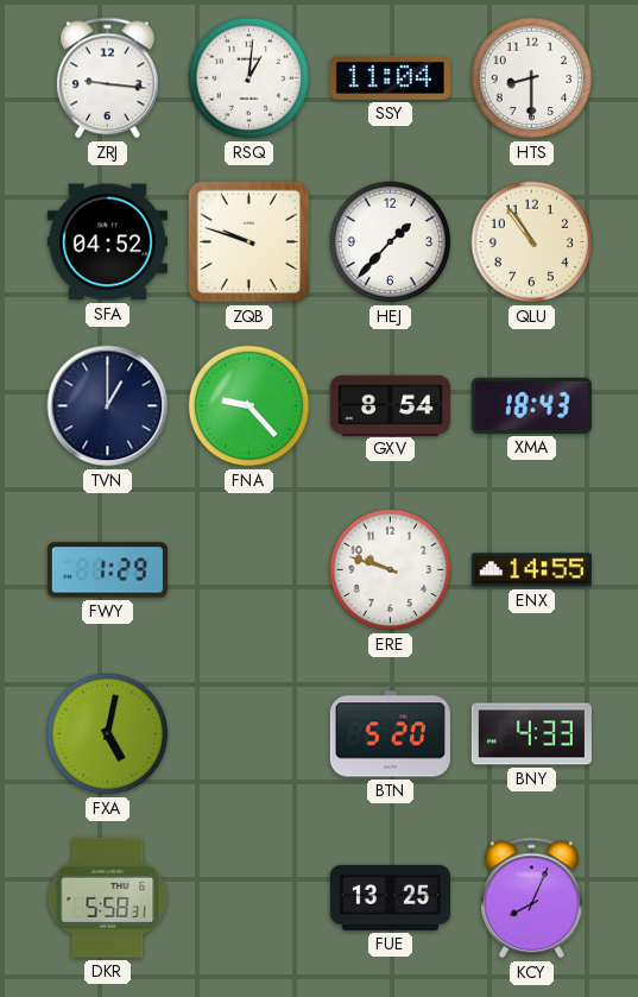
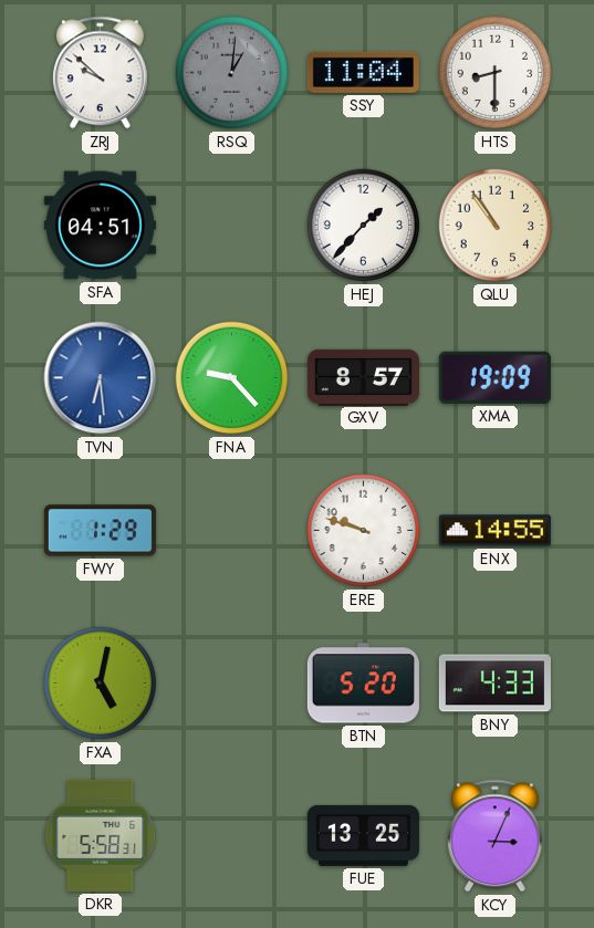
ZRJ: 9:16 -> 9:52
RSQ dial: white -> grey
SFA: 04:52 -> 04:51
ZQB: 9:48 -> none
TVN: 1:00 -> 6:29
TVN dial: navy -> blue
GXV: 8:54 -> 8:57
XMA: 18:43 -> 19:09
KCY: 8:04 -> 3:04
